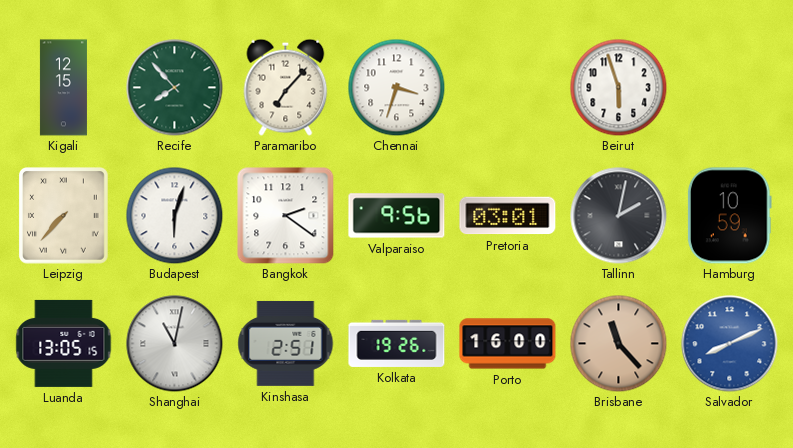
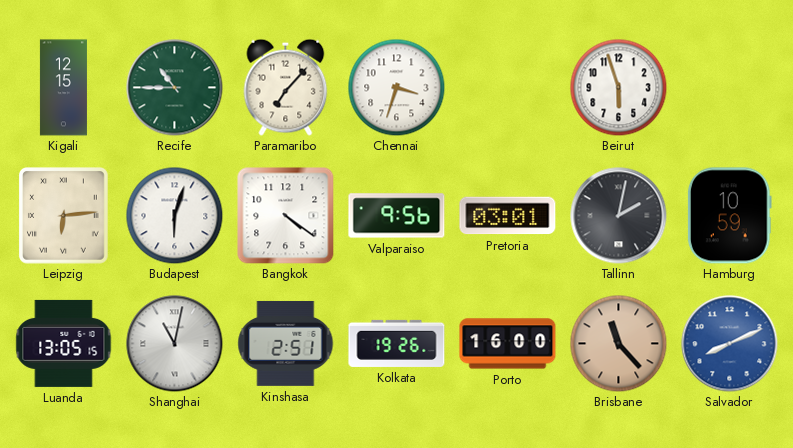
Recife: 7:53 -> 10:45
Leipzig: 7:37 -> 6:14
Bangkok: 2:21 -> 4:21
